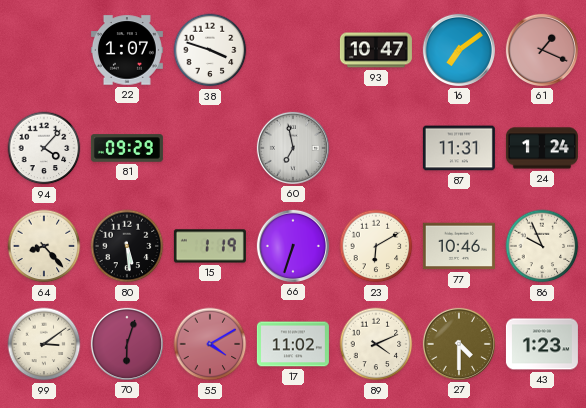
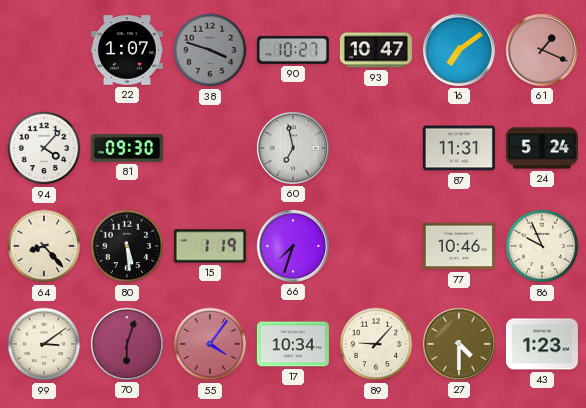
38 dial: white -> grey
90: none -> 10:27
81: 09:29 -> 09:30
24: 1:24 -> 5:24
66: 6:33 -> 7:33
23: 6:10 -> none
55: 4:10 -> 4:06
17: 11:02 -> 10:34
89: 4:11 -> 9:07
